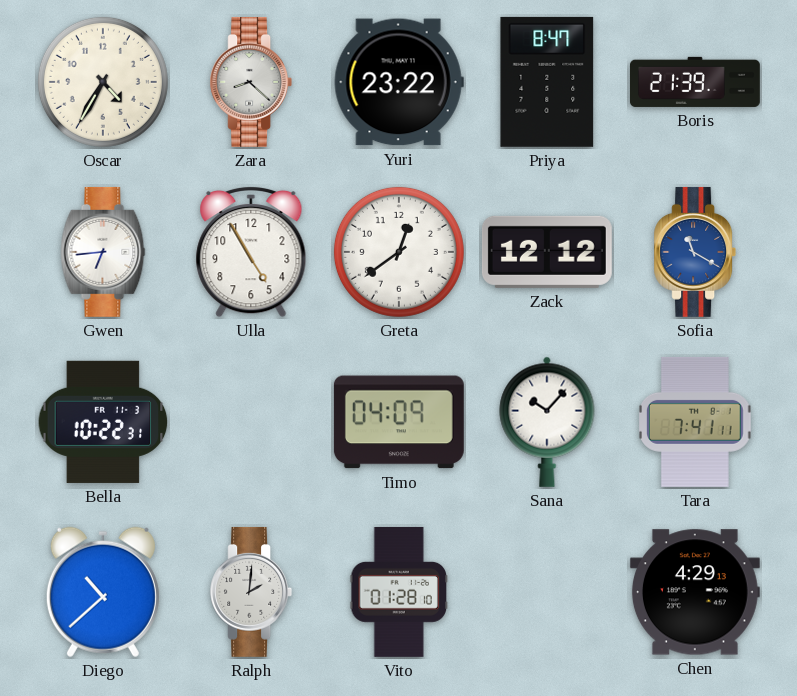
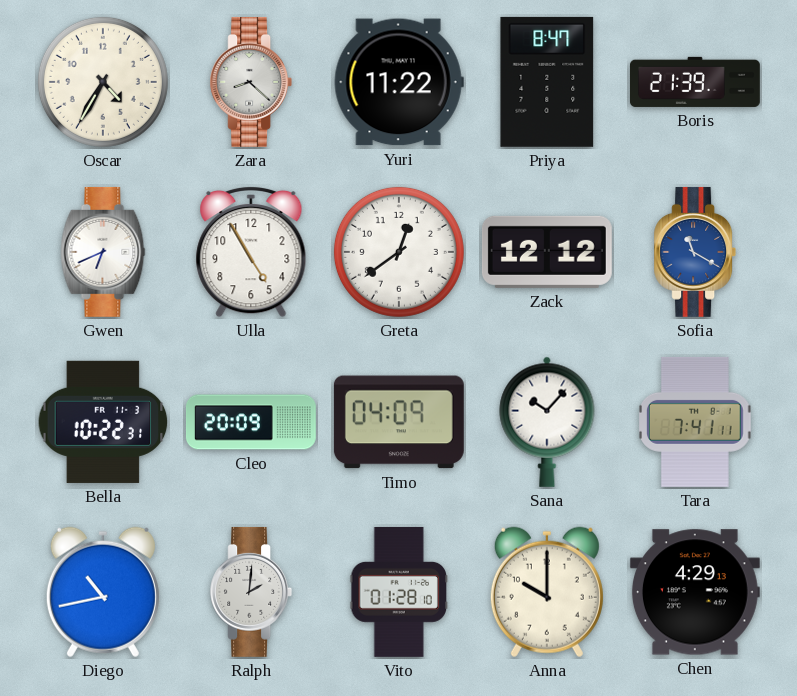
Yuri: 23:22 -> 11:22
Gwen: 6:44 -> 6:41
Cleo: none -> 20:09
Diego: 10:38 -> 10:43
Anna: none -> 10:00
